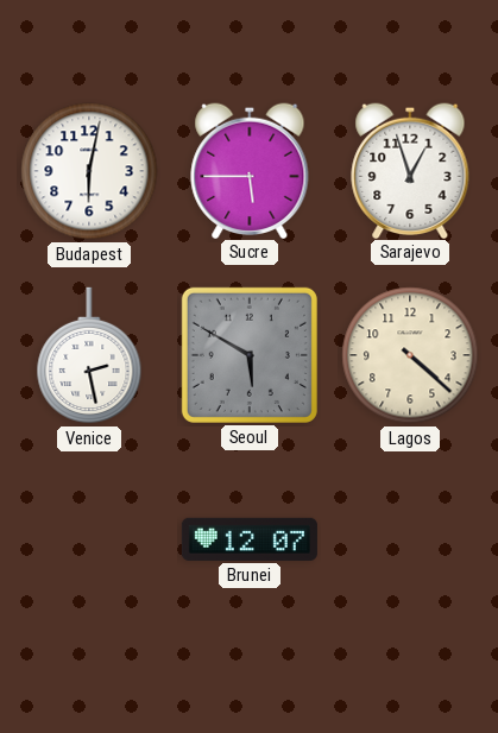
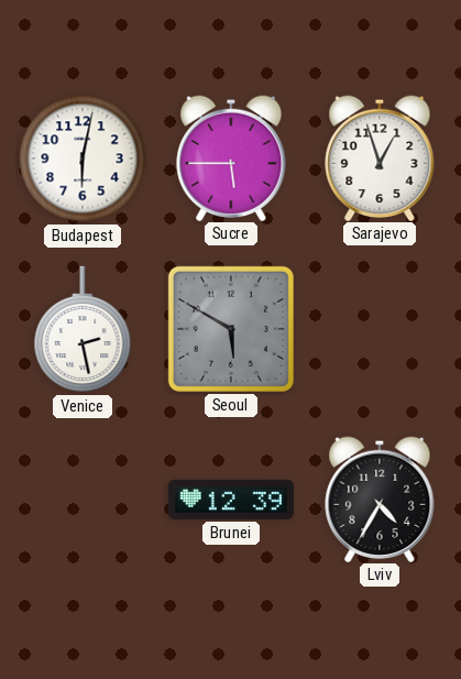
Lagos: 4:22 -> none
Brunei: 12:07 -> 12:39
Lviv: none -> 4:35
